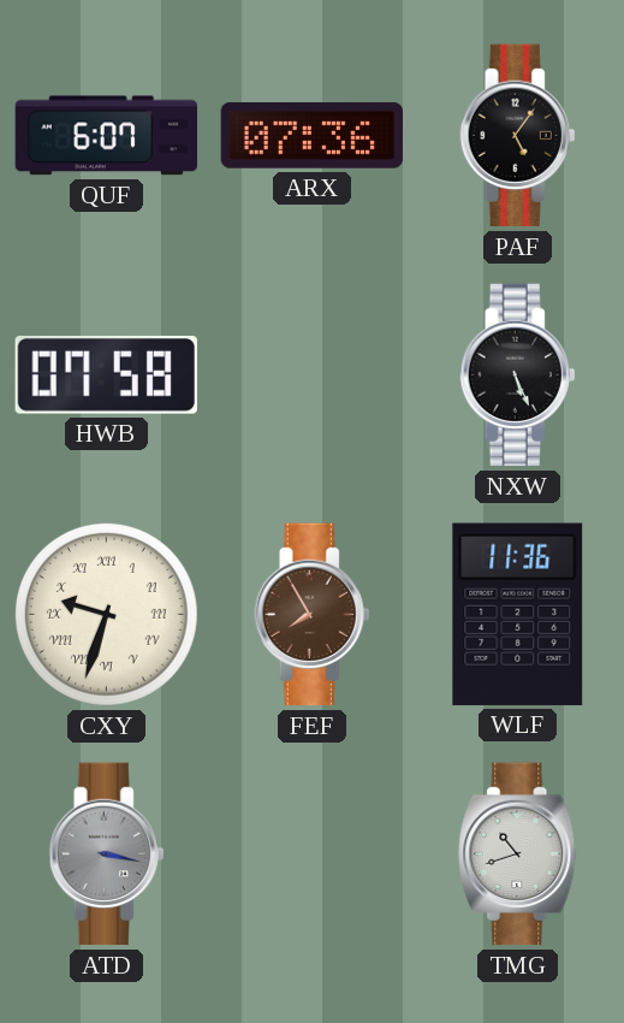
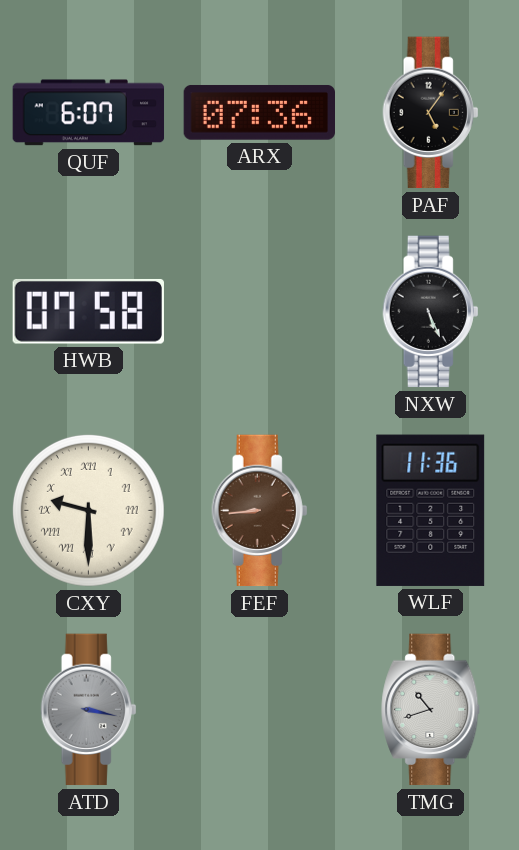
CXY: 9:33 -> 9:30
FEF: 7:55 -> 8:44
